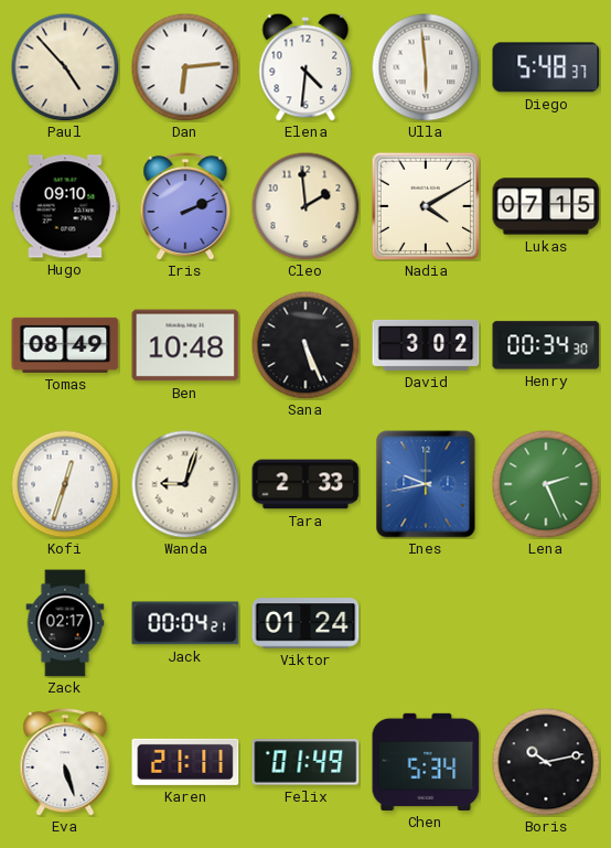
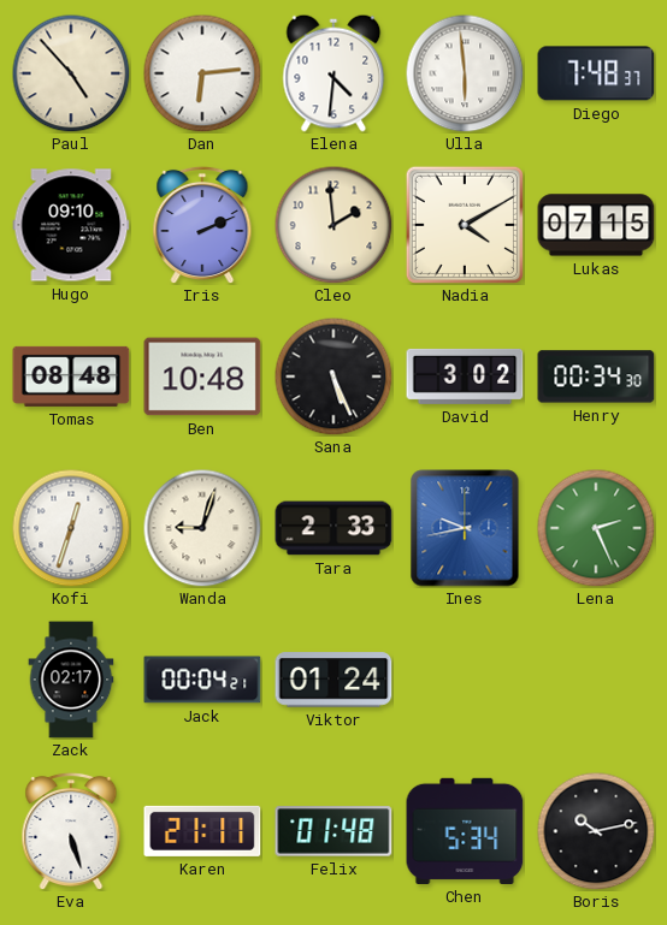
Diego: 5:48 -> 7:48
Tomas: 08:49 -> 08:48
Felix: 01:49 -> 01:48
